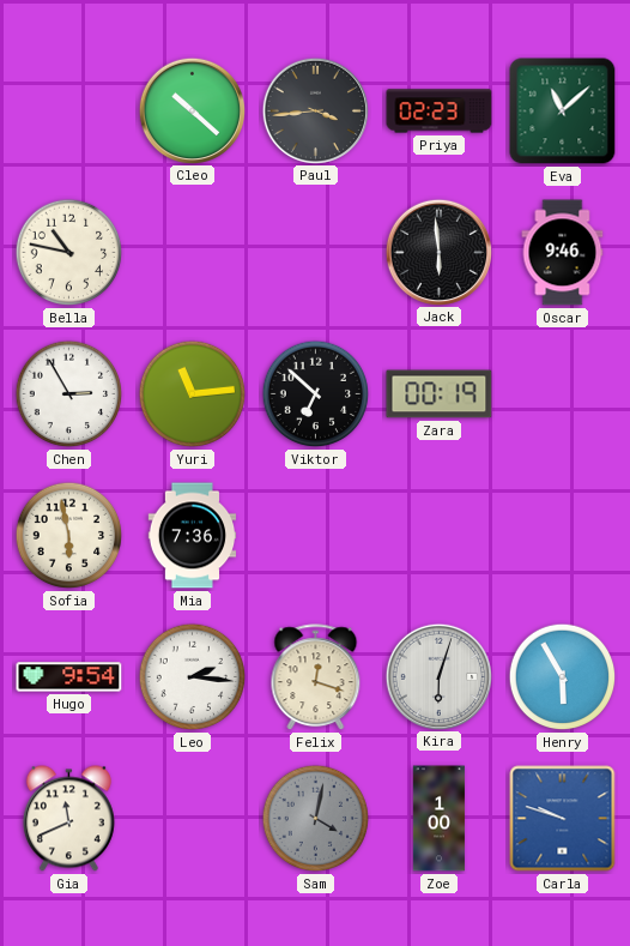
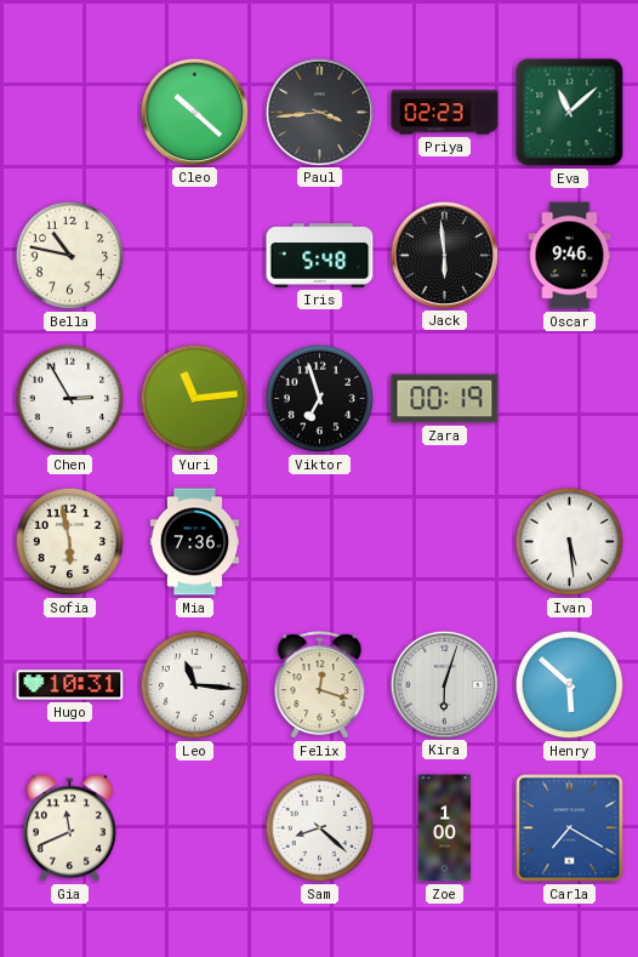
Iris: none -> 5:48
Viktor: 6:52 -> 6:57
Ivan: none -> 5:29
Hugo: 9:54 -> 10:31
Leo: 2:16 -> 11:16
Henry: 5:55 -> 5:52
Sam: 4:02 -> 8:22
Sam dial: grey -> white
Carla: 9:48 -> 7:20
